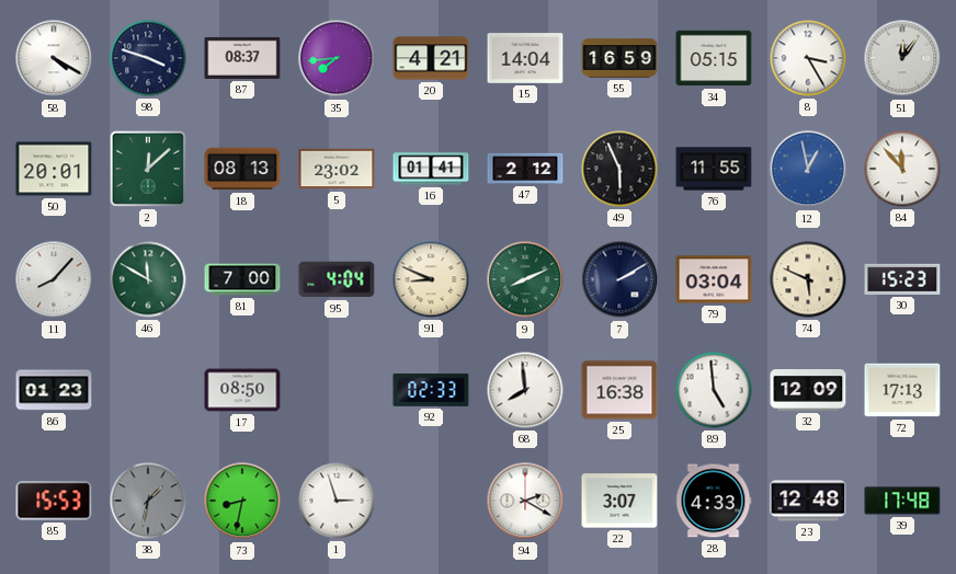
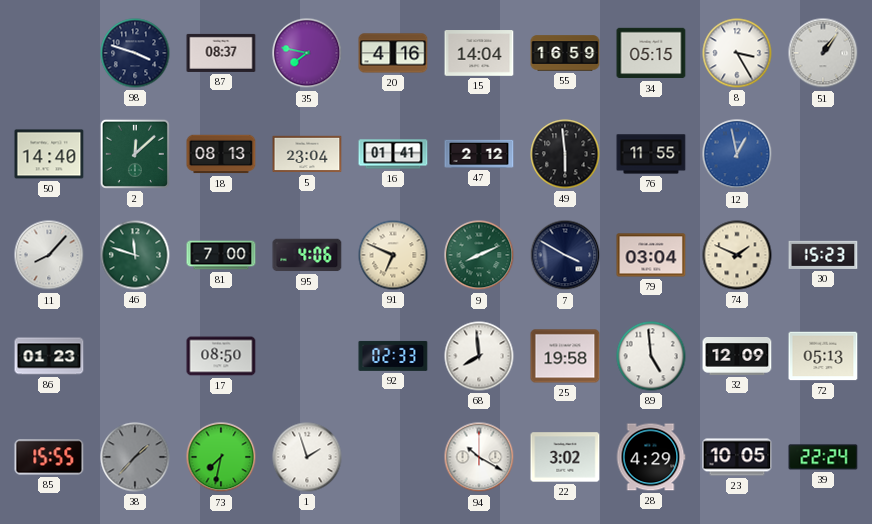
58: 4:20 -> none
35: 7:44 -> 7:47
20: 4:21 -> 4:16
51: 12:06 -> 1:06
50: 20:01 -> 14:40
5: 23:02 -> 23:04
49: 5:56 -> 5:59
84: 11:53 -> none
46: 11:50 -> 11:48
95: 4:04 -> 4:06
91: 8:49 -> 6:49
7: 2:10 -> 3:50
74: 5:49 -> 1:49
25: 16:38 -> 19:58
72: 17:13 -> 05:13
85: 15:53 -> 15:55
38: 1:32 -> 1:37
73: 8:32 -> 7:32
1: 2:57 -> 1:57
94: 2:20 -> 10:20
22: 3:07 -> 3:02
28: 4:33 -> 4:29
23: 12:48 -> 10:05
39: 17:48 -> 22:24
